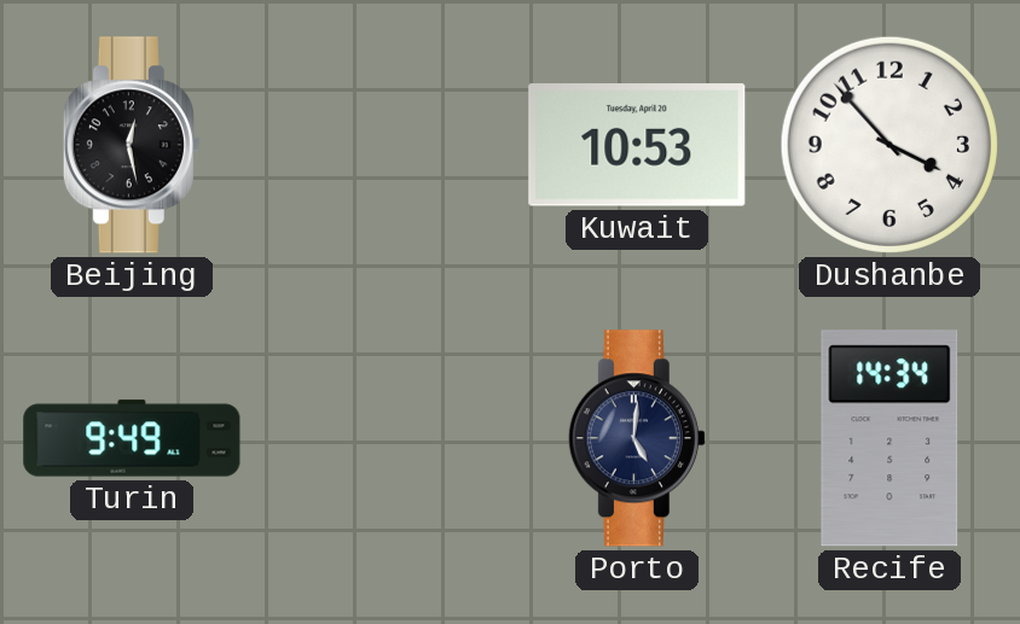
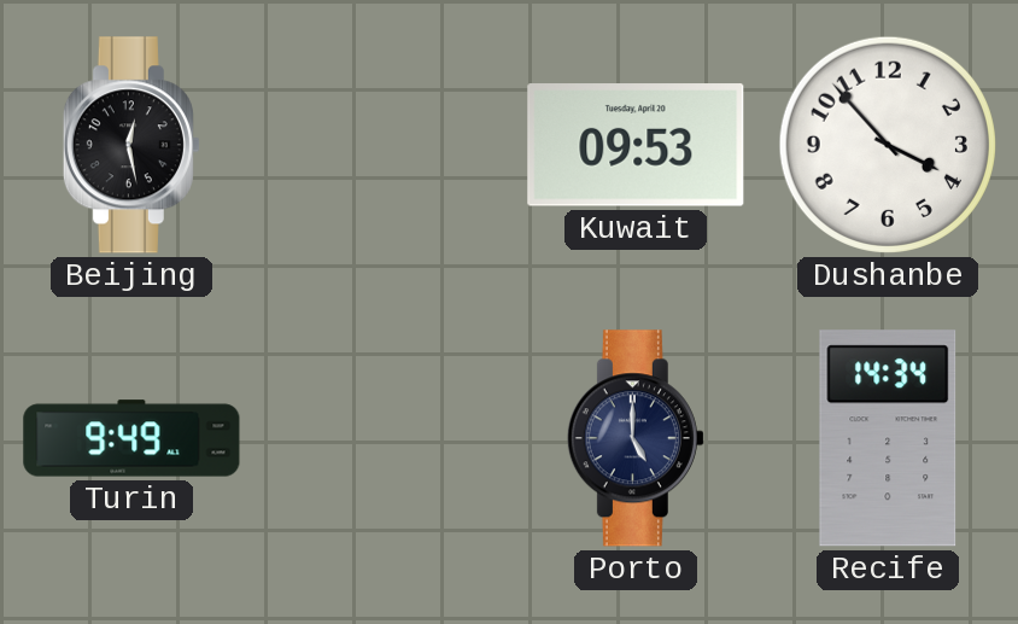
Kuwait: 10:53 -> 09:53
Porto: 5:01 -> 5:00
